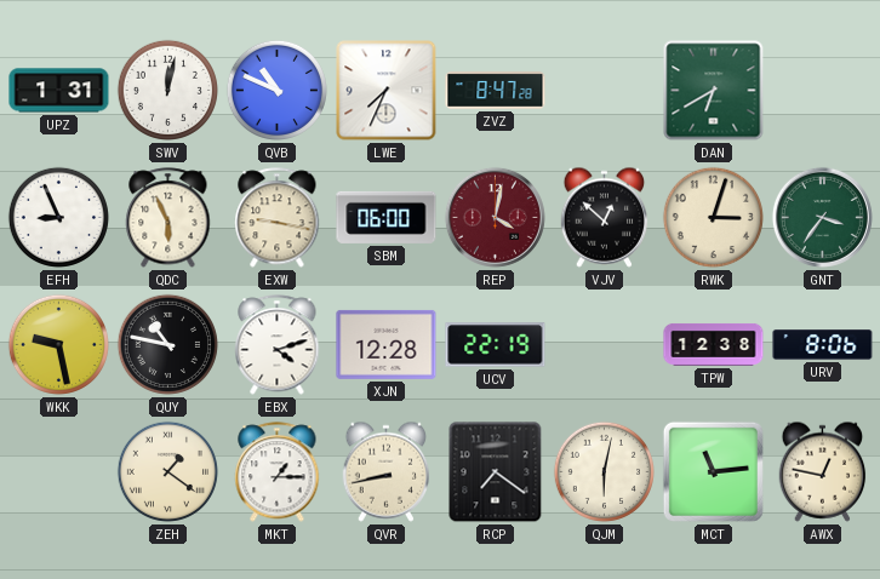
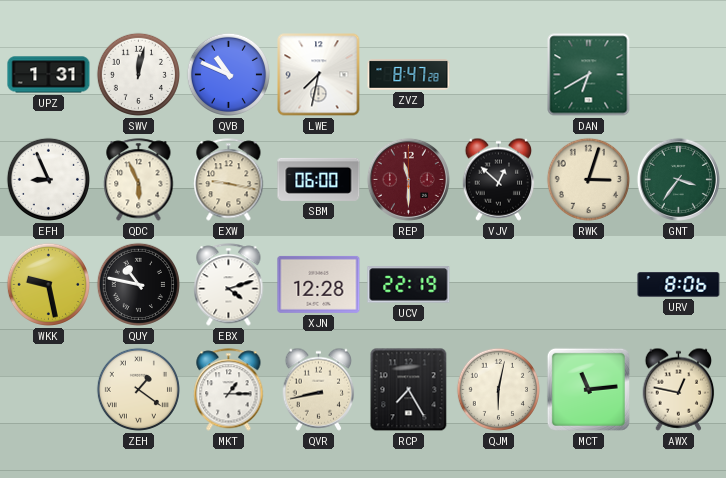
LWE: 7:34 -> 7:32
REP: 4:02 -> 11:30
TPW: 12:38 -> none
RCP: 7:21 -> 7:25
